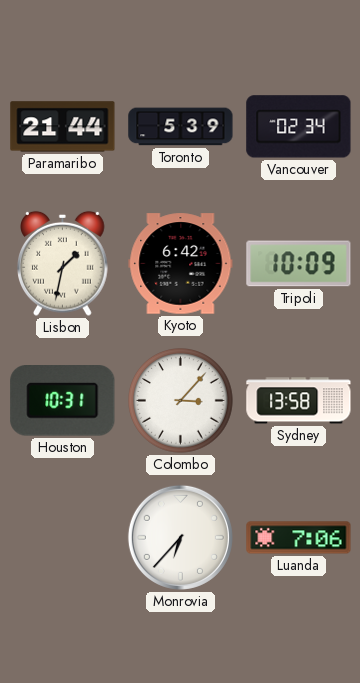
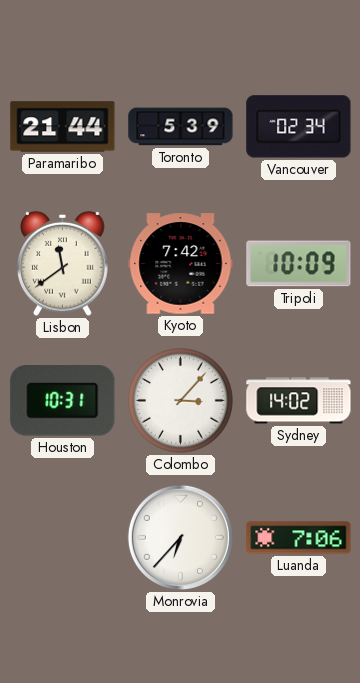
Lisbon: 1:32 -> 11:39
Kyoto: 6:42 -> 7:42
Sydney: 13:58 -> 14:02
